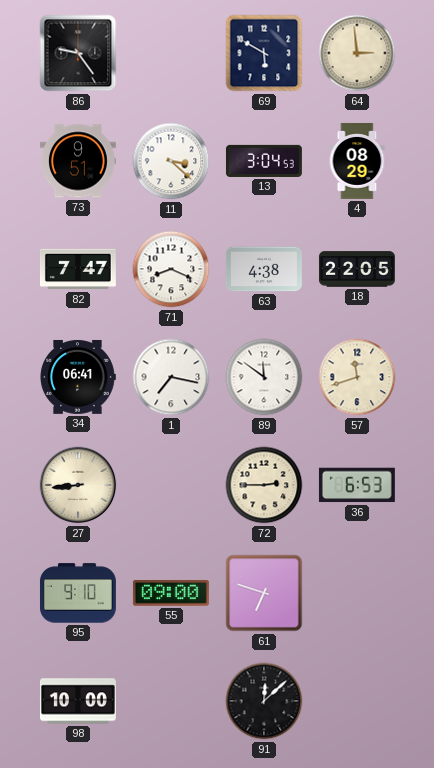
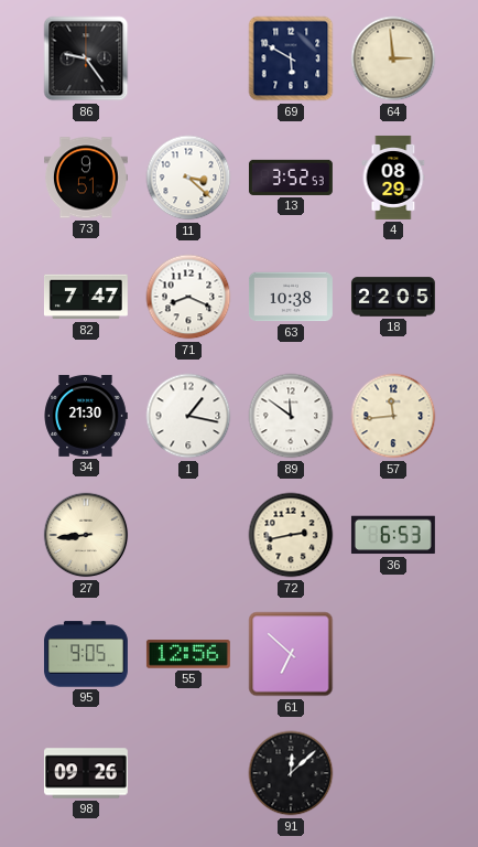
13: 3:04 -> 3:52
63: 4:38 -> 10:38
34: 06:41 -> 21:30
1: 7:17 -> 1:17
57: 11:42 -> 11:44
72: 2:45 -> 2:43
95: 9:10 -> 9:05
55: 09:00 -> 12:56
61: 6:48 -> 6:52
98: 10:00 -> 09:26
